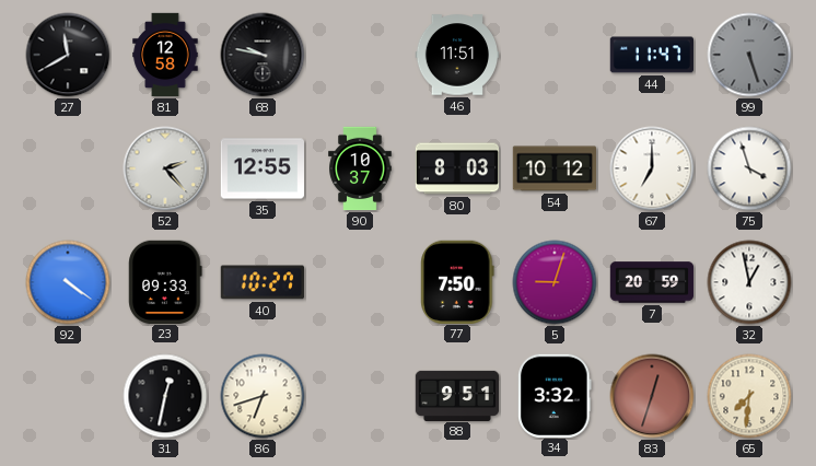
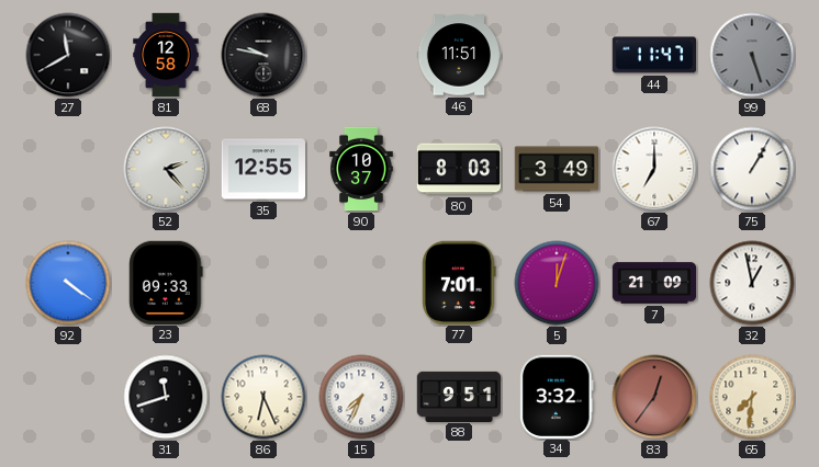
54: 10:12 -> 3:49
75: 3:57 -> 1:05
40: 10:27 -> none
77: 7:50 -> 7:01
5: 9:03 -> 12:03
7: 20:59 -> 21:09
31: 12:32 -> 11:42
86: 6:42 -> 6:26
15: none -> 7:34
83: 12:33 -> 12:36
